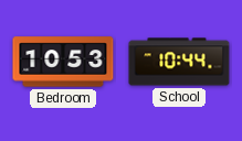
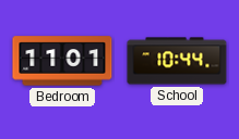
Bedroom: 10:53 -> 11:01
